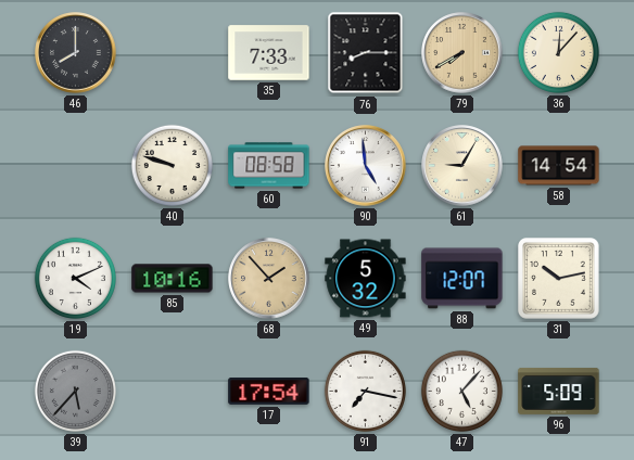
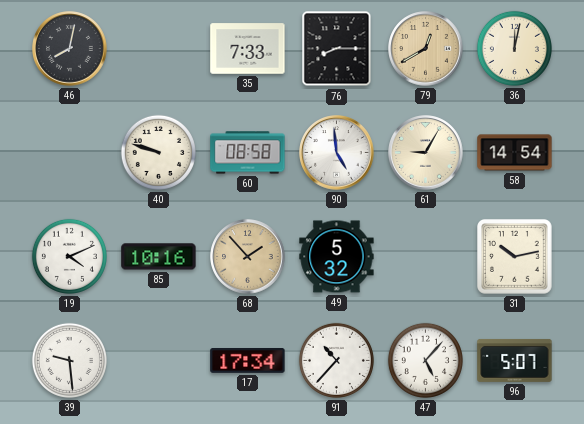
46: 8:00 -> 8:02
79: 7:40 -> 12:40
36: 12:07 -> 12:02
88: 12:07 -> none
39: 5:37 -> 9:29
39 dial: grey -> white
17: 17:54 -> 17:34
91: 7:17 -> 10:37
96: 5:09 -> 5:07
